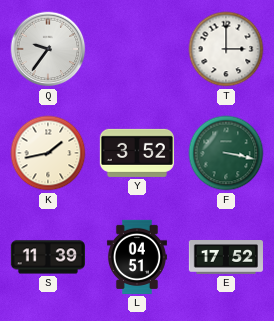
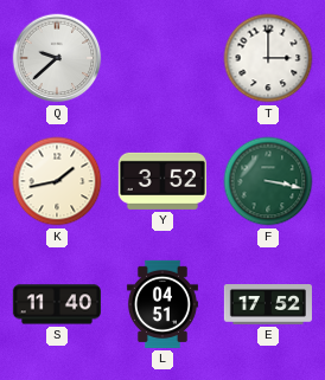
Q: 9:36 -> 9:38
S: 11:39 -> 11:40
